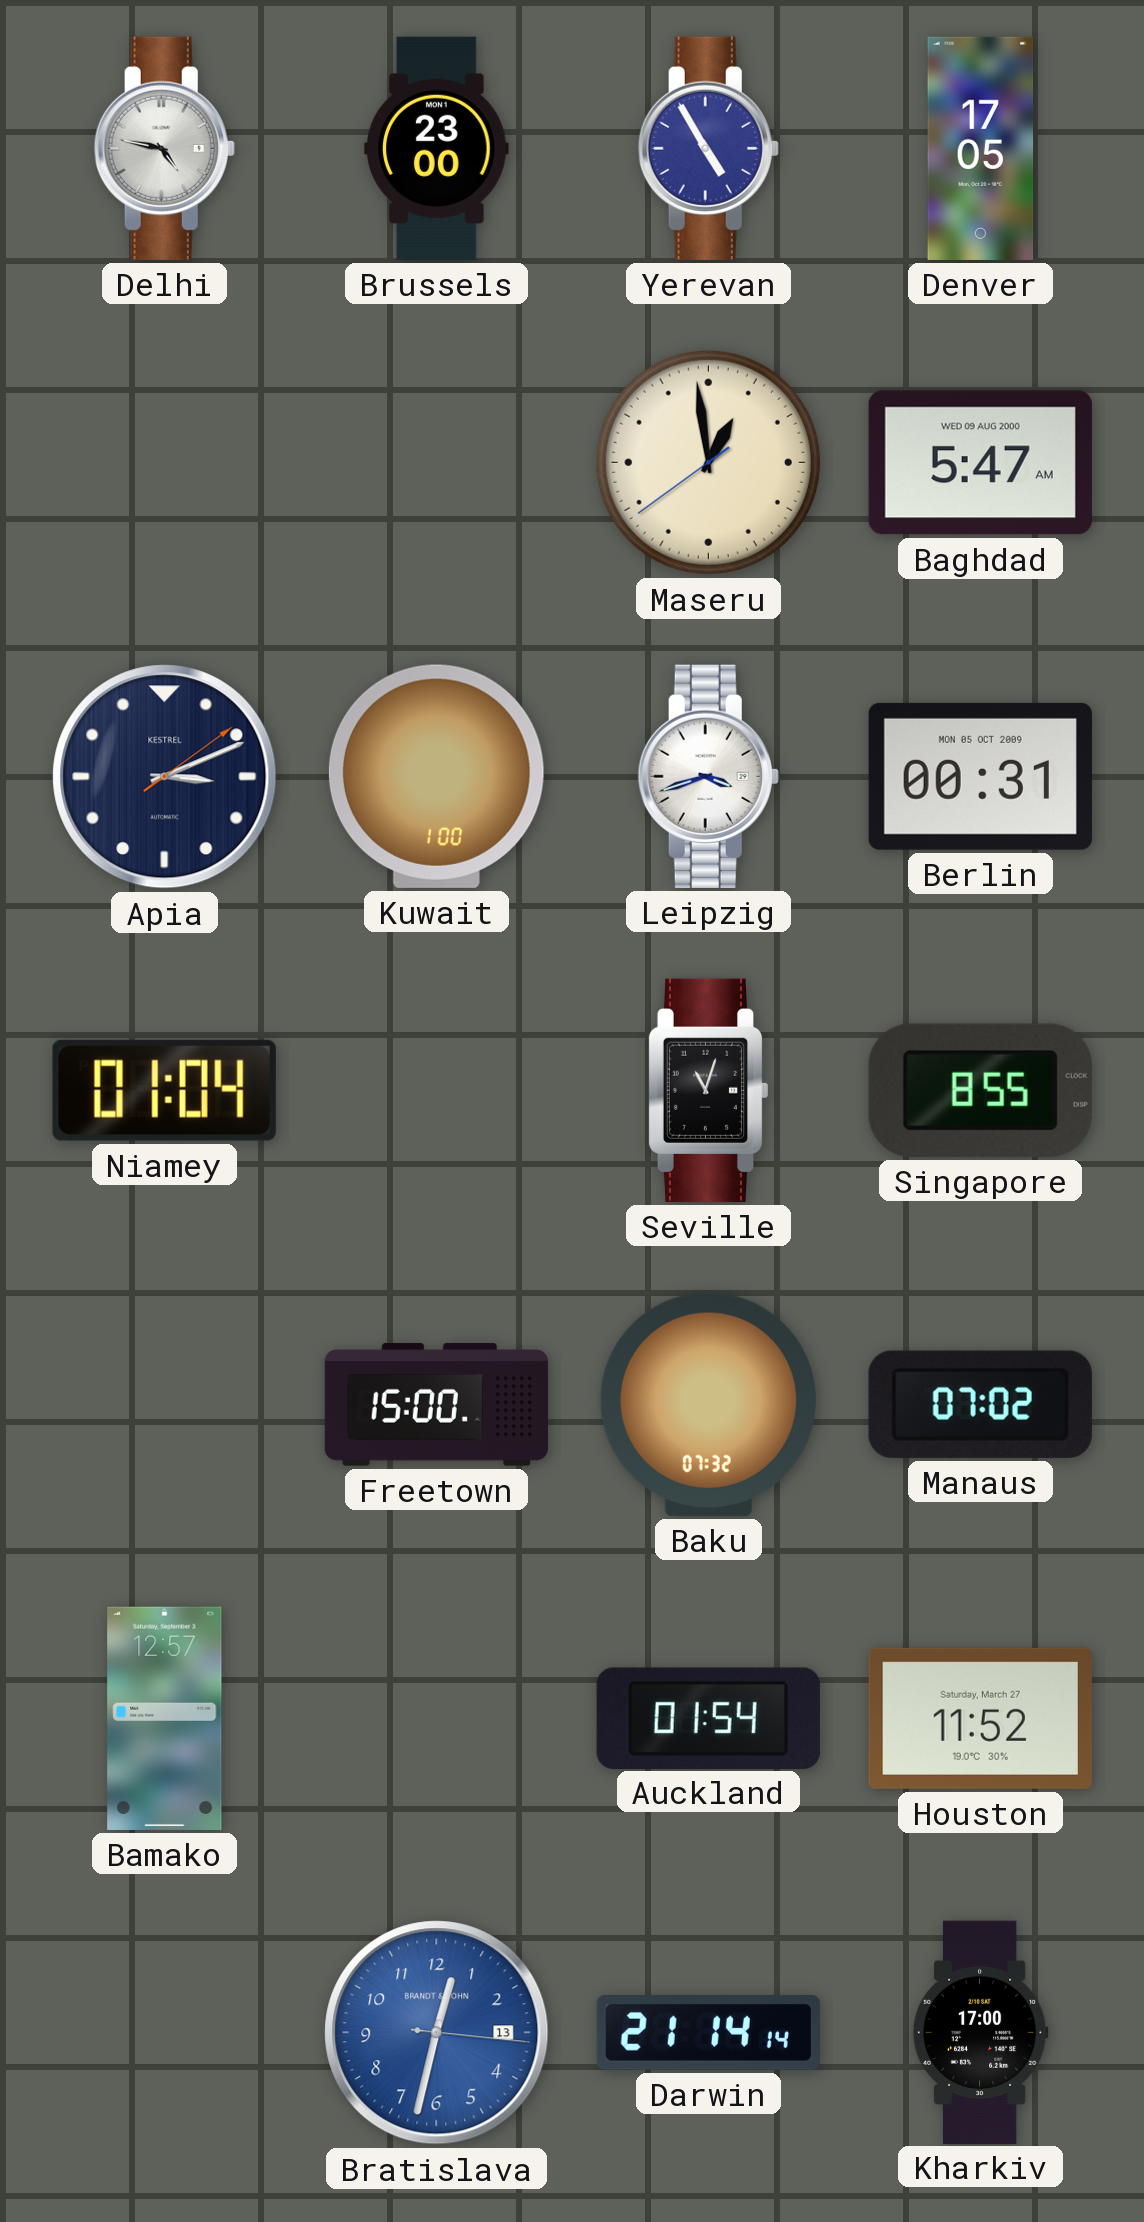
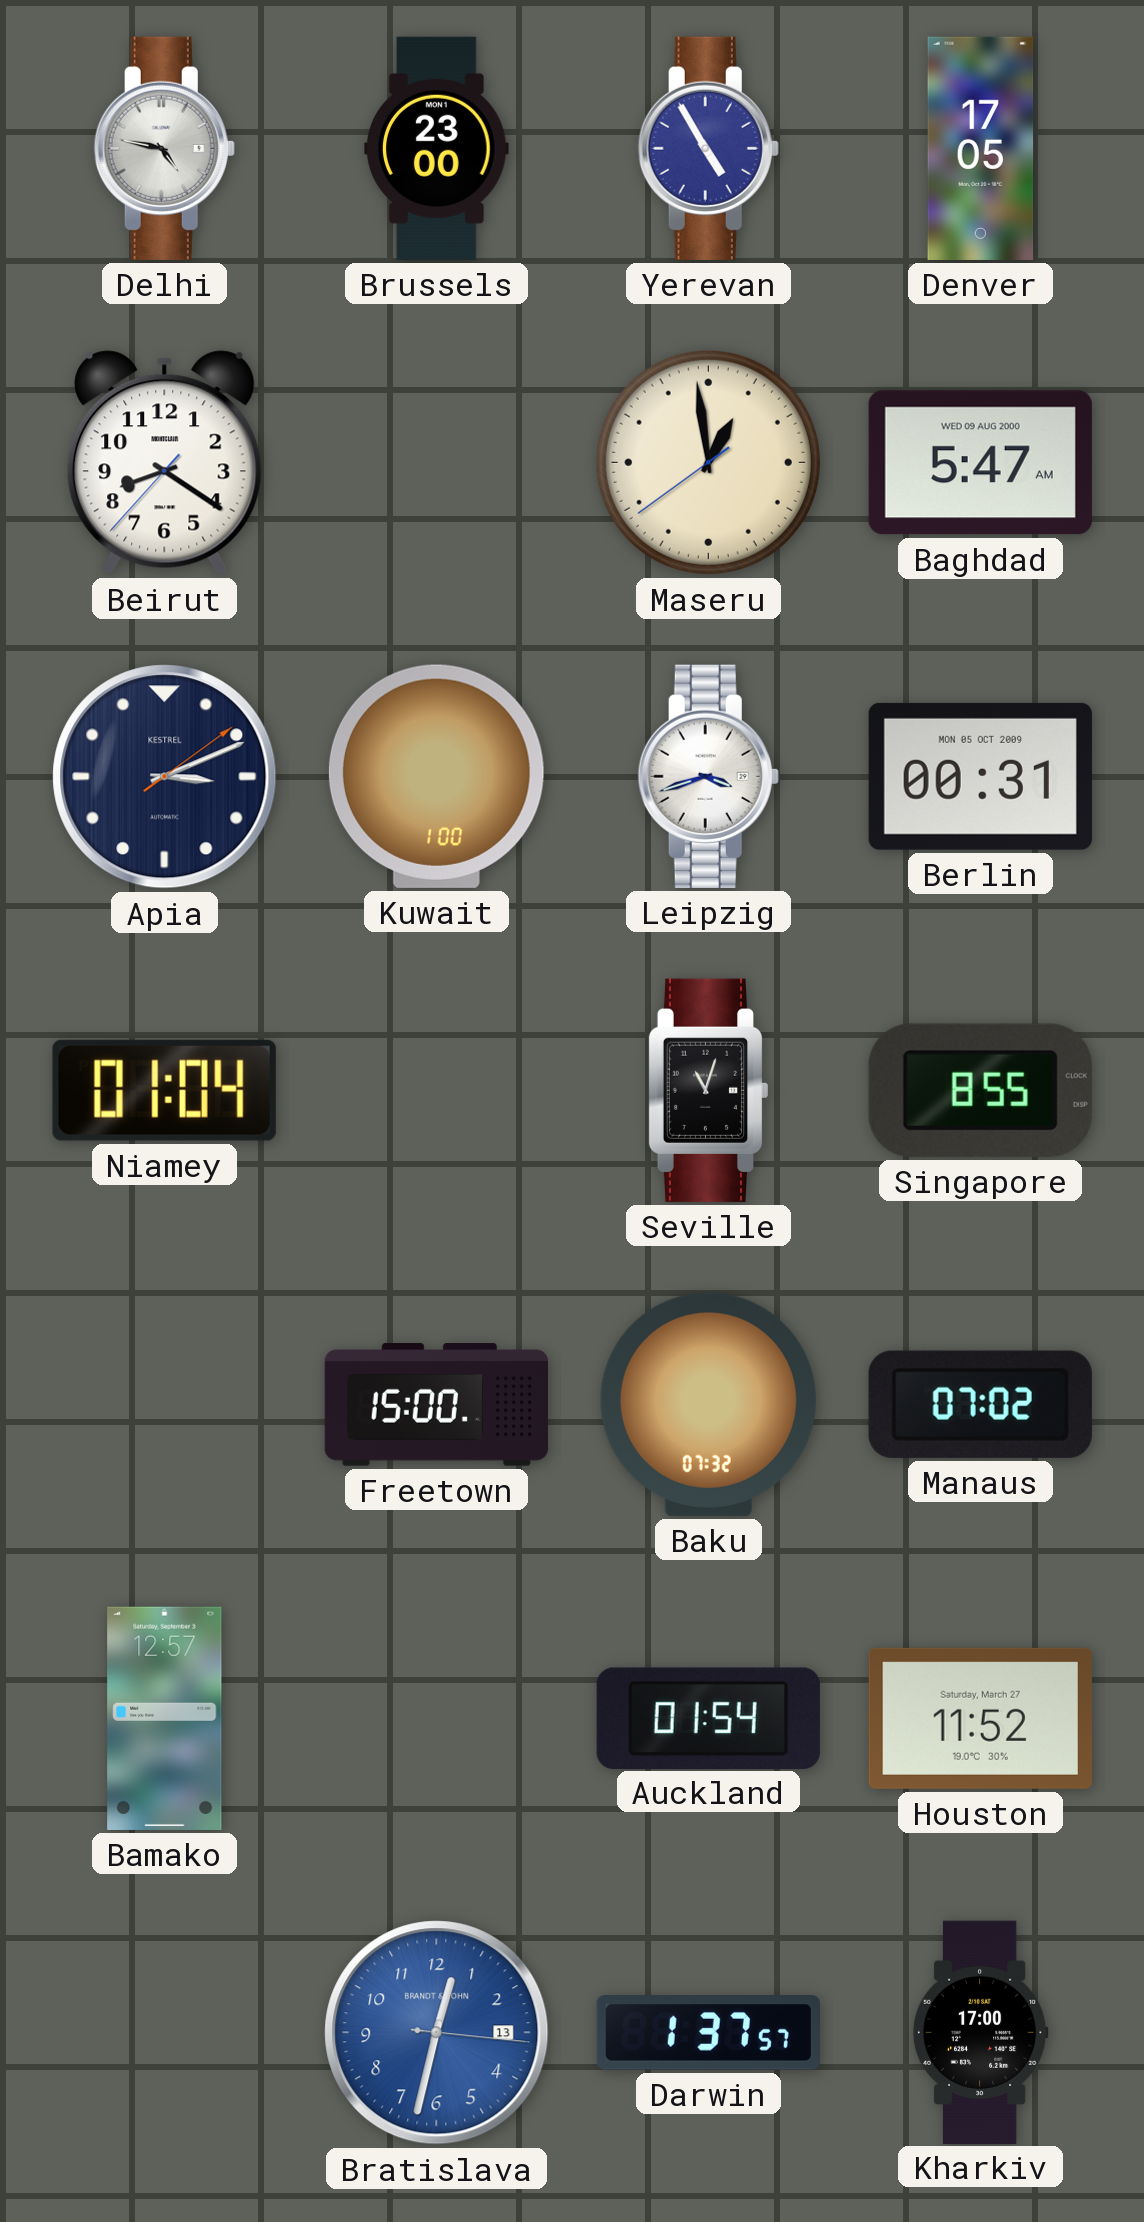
Beirut: none -> 8:20
Darwin: 21:14 -> 1:37
